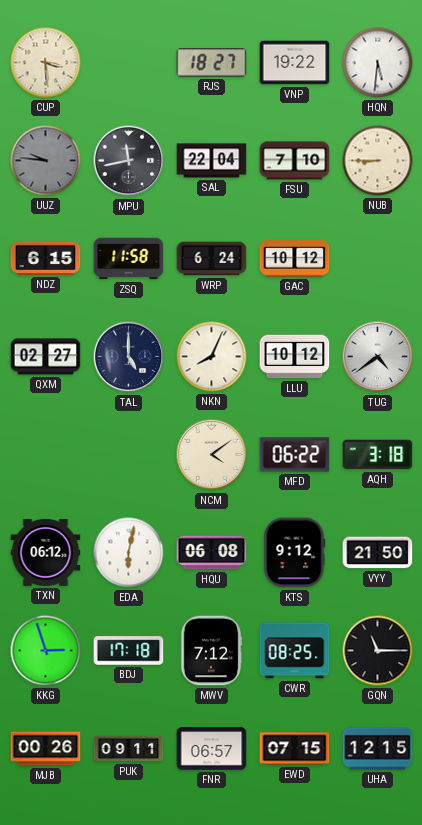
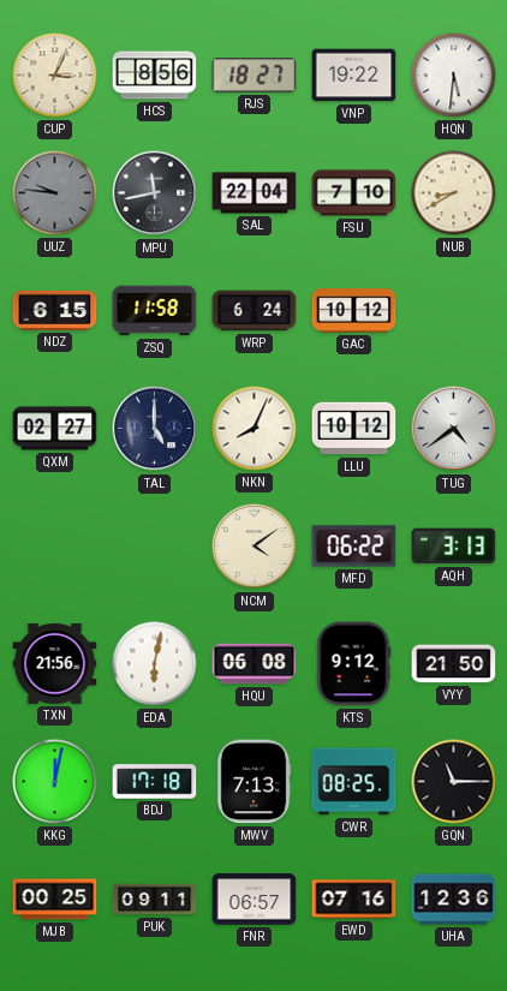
CUP: 3:29 -> 3:04
HCS: none -> 8:56
NUB: 8:45 -> 8:40
AQH: 3:18 -> 3:13
TXN: 06:12 -> 21:56
KKG: 2:57 -> 12:02
MWV: 7:12 -> 7:13
MJB: 00:26 -> 00:25
EWD: 07:15 -> 07:16
UHA: 12:15 -> 12:36
